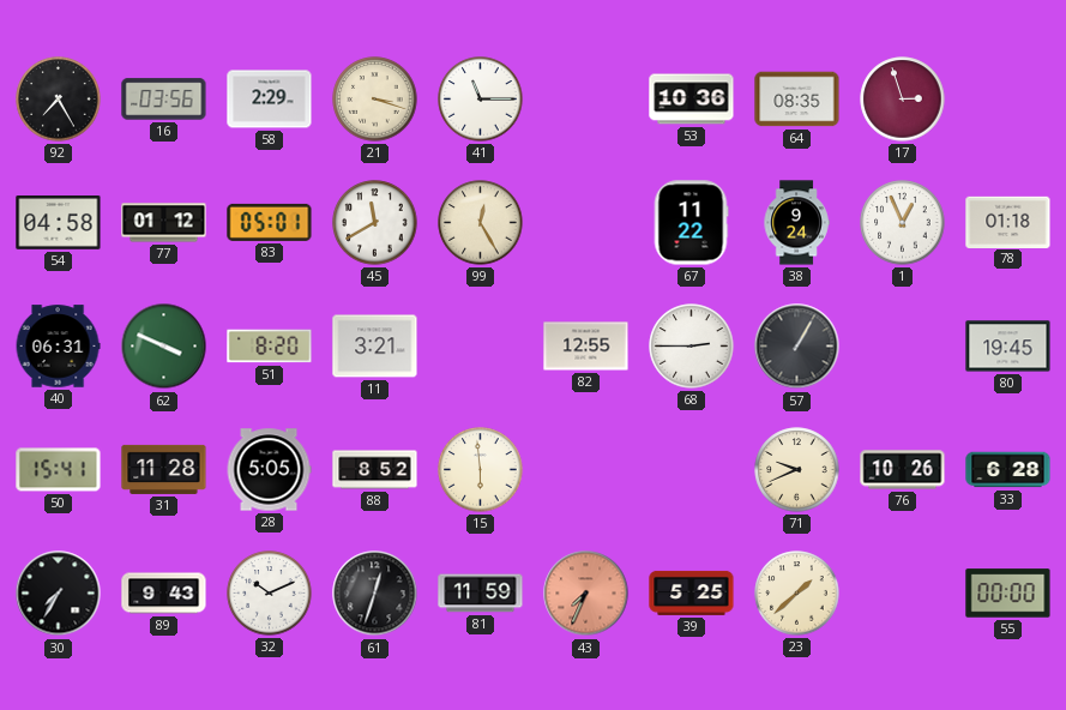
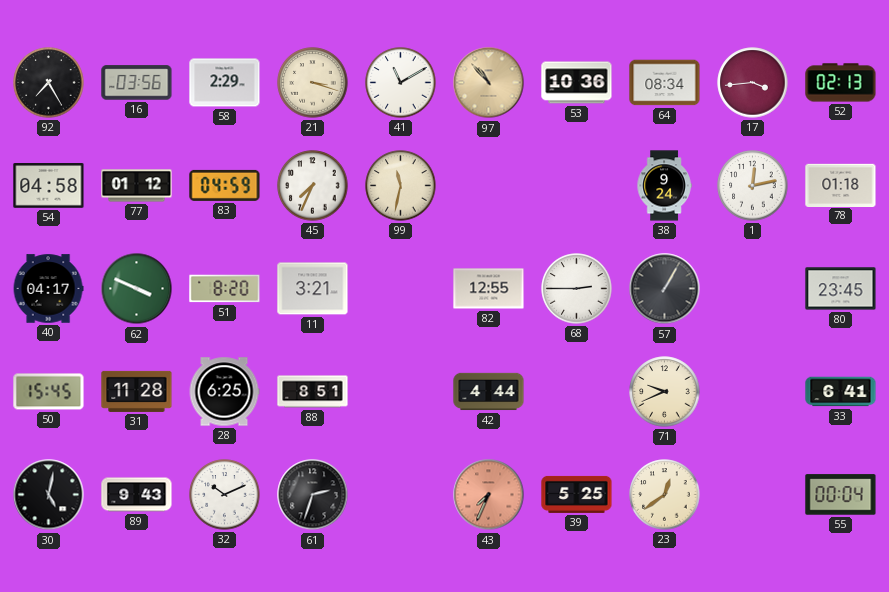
41: 11:15 -> 11:10
97: none -> 10:53
64: 08:35 -> 08:34
17: 2:57 -> 3:44
52: none -> 02:13
83: 05:01 -> 04:59
45: 11:40 -> 7:34
99: 12:25 -> 11:32
67: 11:22 -> none
1: 12:56 -> 12:13
40: 06:31 -> 04:17
80: 19:45 -> 23:45
50: 15:41 -> 15:45
28: 5:05 -> 6:25
88: 8:52 -> 8:51
15: 5:59 -> none
42: none -> 4:44
76: 10:26 -> none
33: 6:28 -> 6:41
30: 7:35 -> 5:02
61: 12:33 -> 2:33
81: 11:59 -> none
23: 1:38 -> 12:39
55: 00:00 -> 00:04
